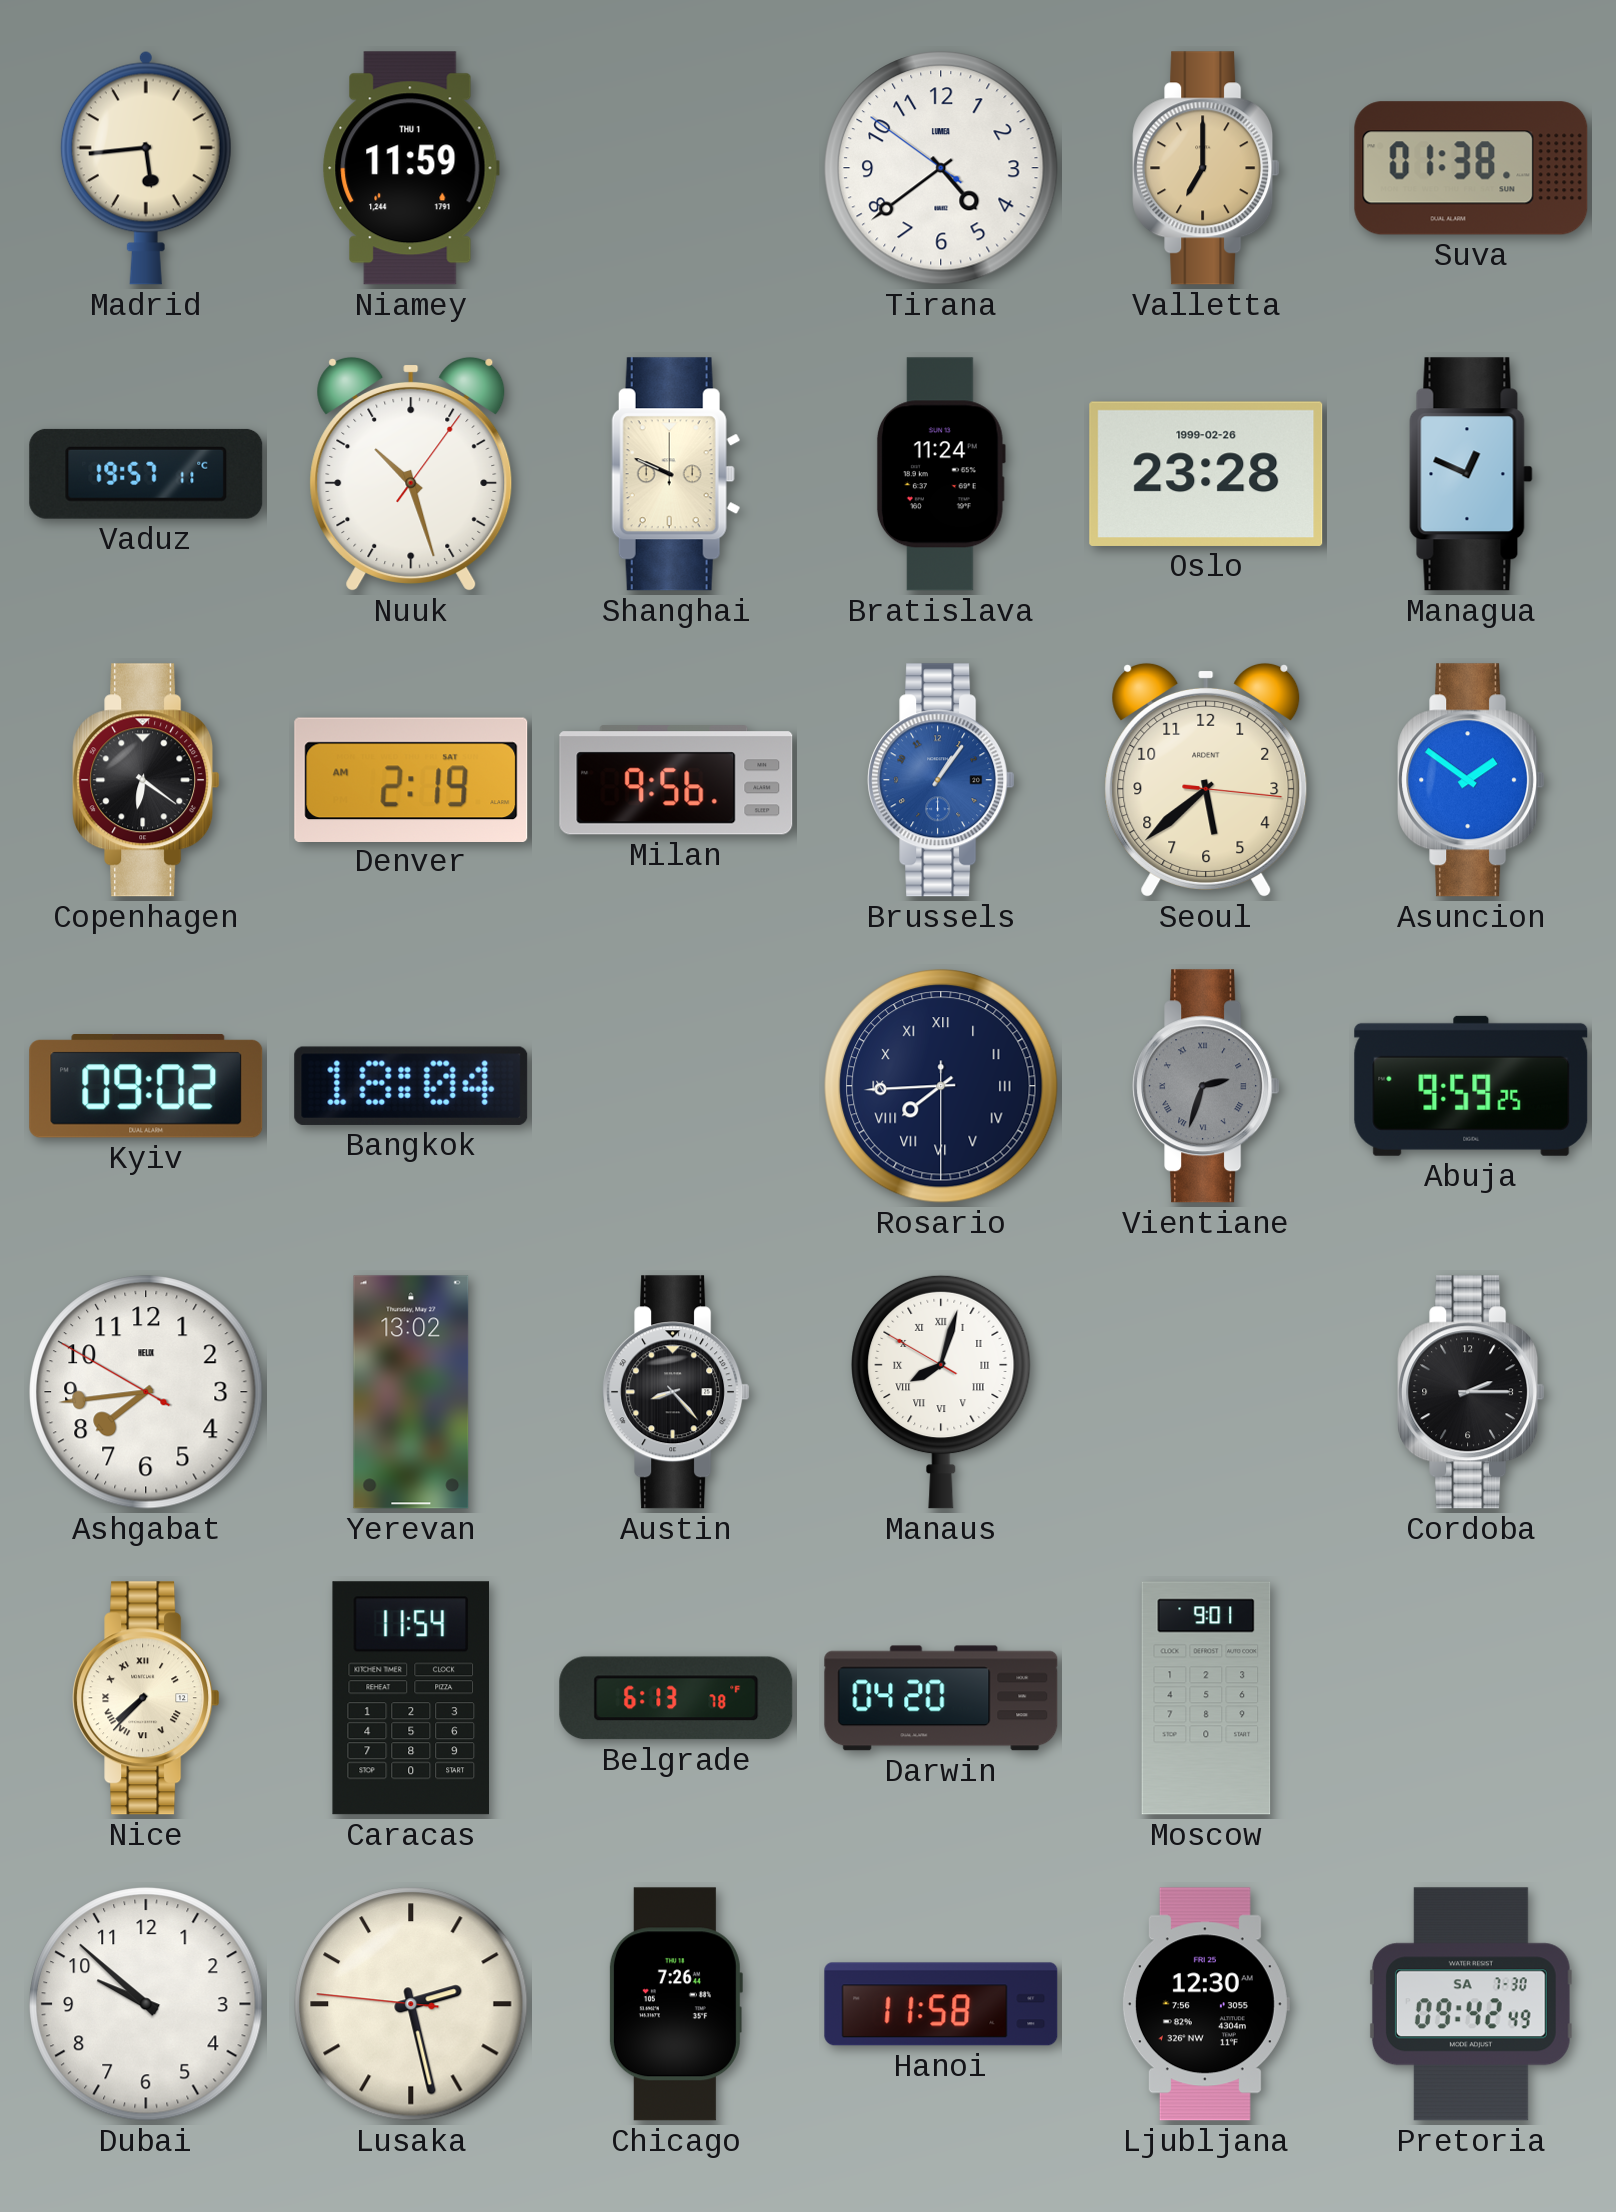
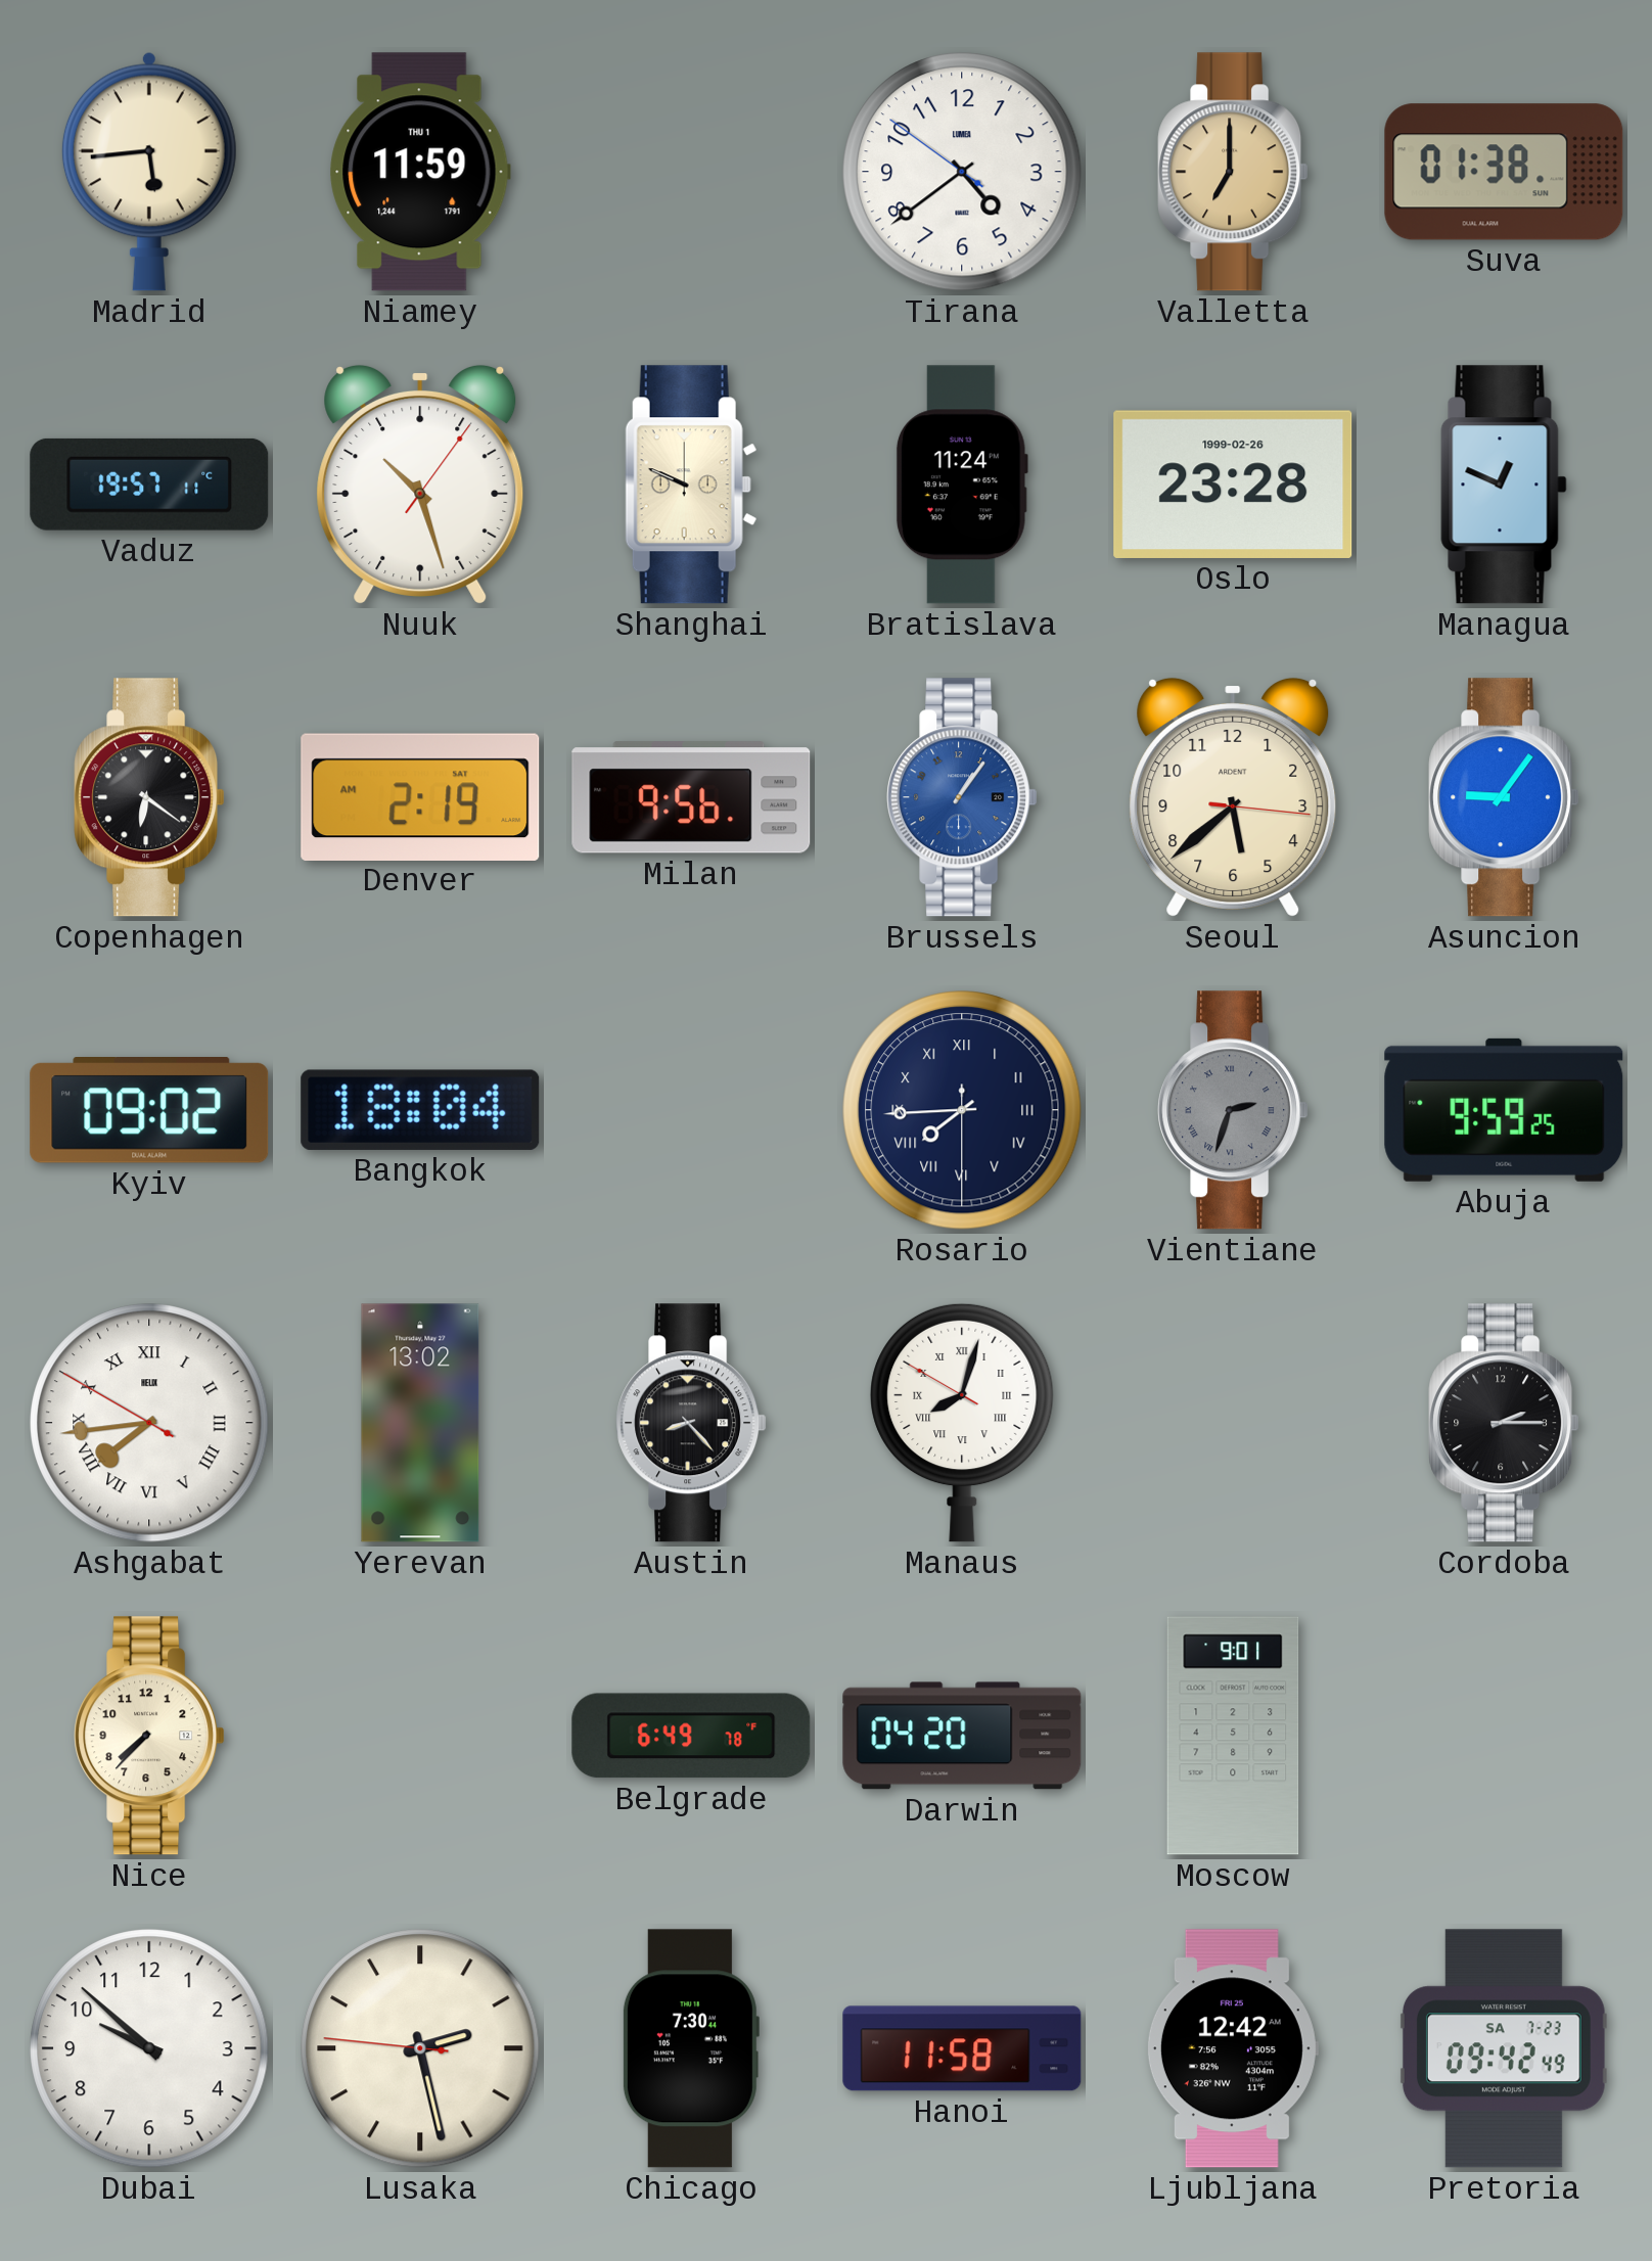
Asuncion: 1:51 -> 9:06
Ashgabat numerals: Arabic -> Roman
Nice numerals: Roman -> Arabic
Caracas: 11:54 -> none
Belgrade: 6:13 -> 6:49
Chicago: 7:26 -> 7:30
Ljubljana: 12:30 -> 12:42
Pretoria date: SA 7-30 -> SA 7-23
